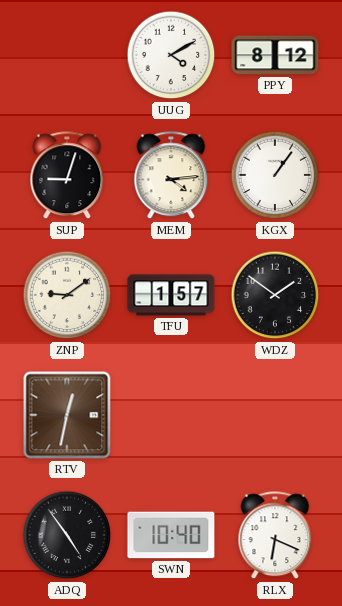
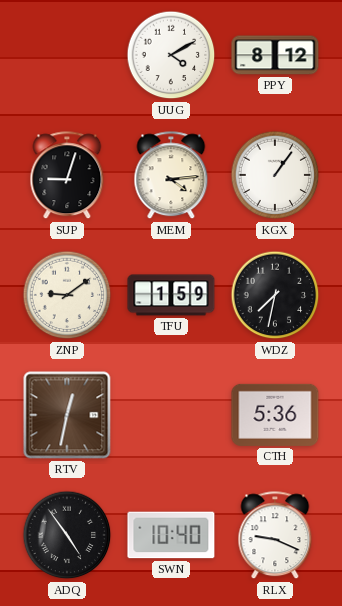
TFU: 1:57 -> 1:59
WDZ: 1:51 -> 7:32
CTH: none -> 5:36
RLX: 6:19 -> 9:19
